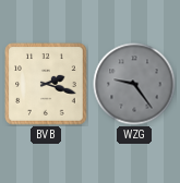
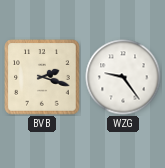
WZG dial: grey -> white
